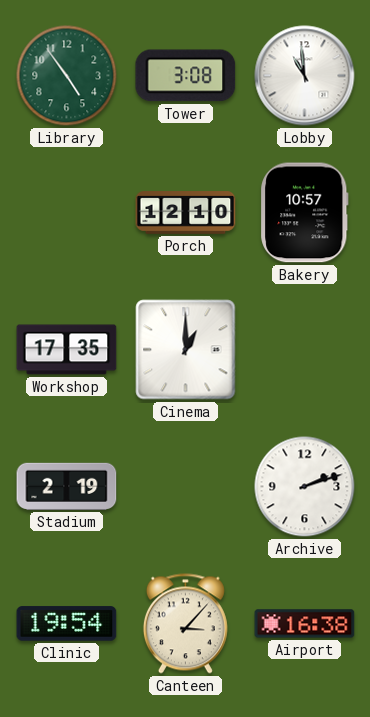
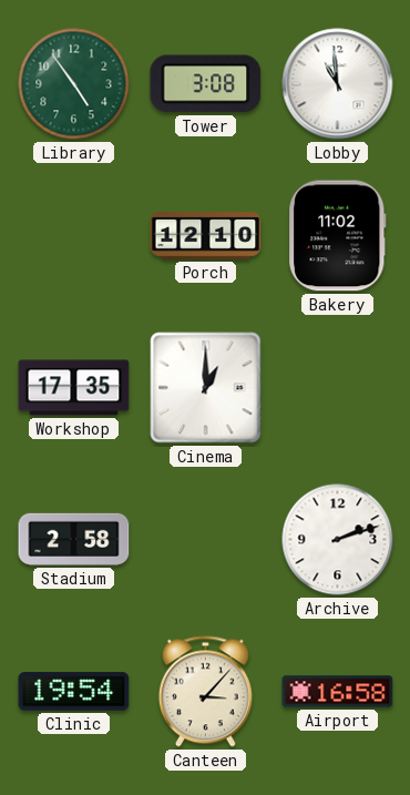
Bakery: 10:57 -> 11:02
Stadium: 2:19 -> 2:58
Airport: 16:38 -> 16:58
